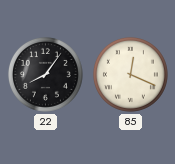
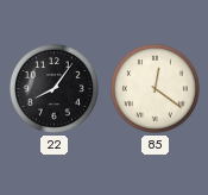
85: 12:19 -> 12:21
